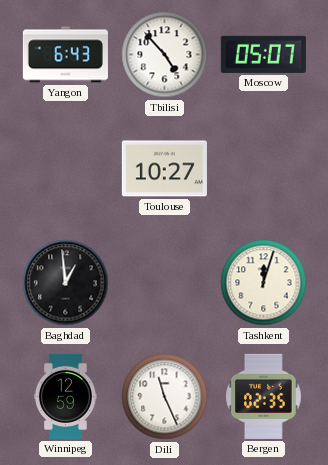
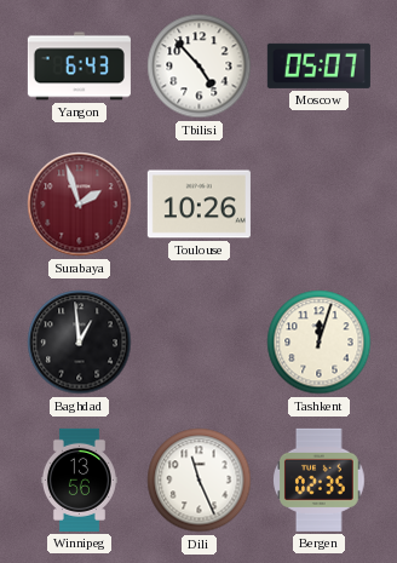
Surabaya: none -> 1:57
Toulouse: 10:27 -> 10:26
Winnipeg: 12:59 -> 13:56
